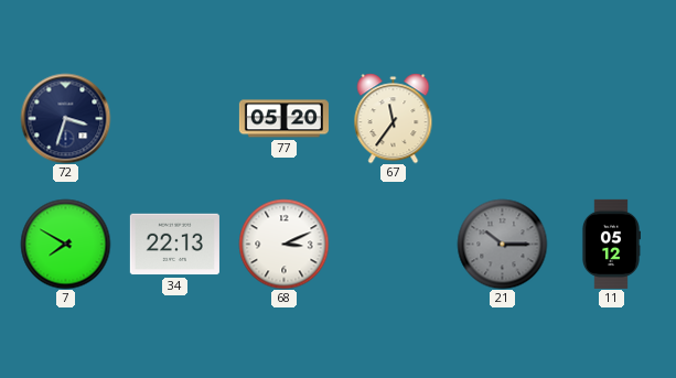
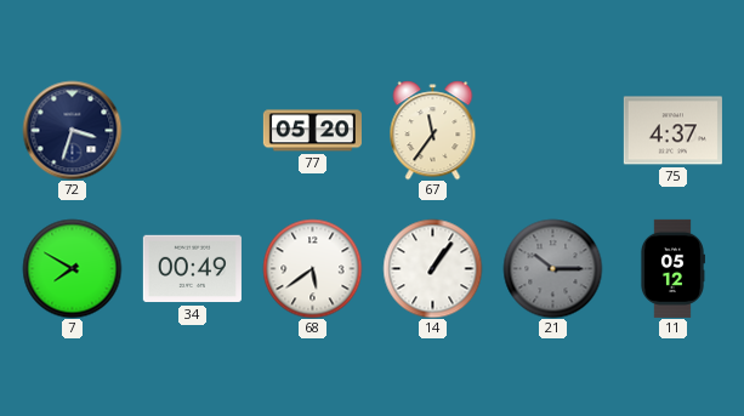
75: none -> 4:37
34: 22:13 -> 00:49
68: 3:11 -> 5:39
14: none -> 1:06
